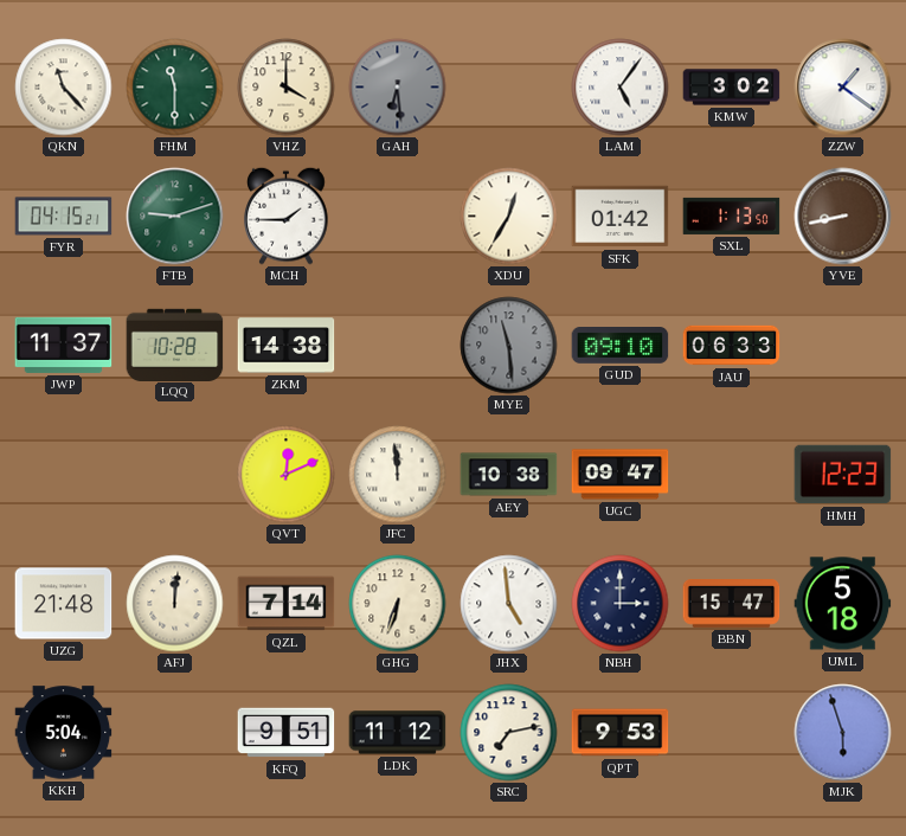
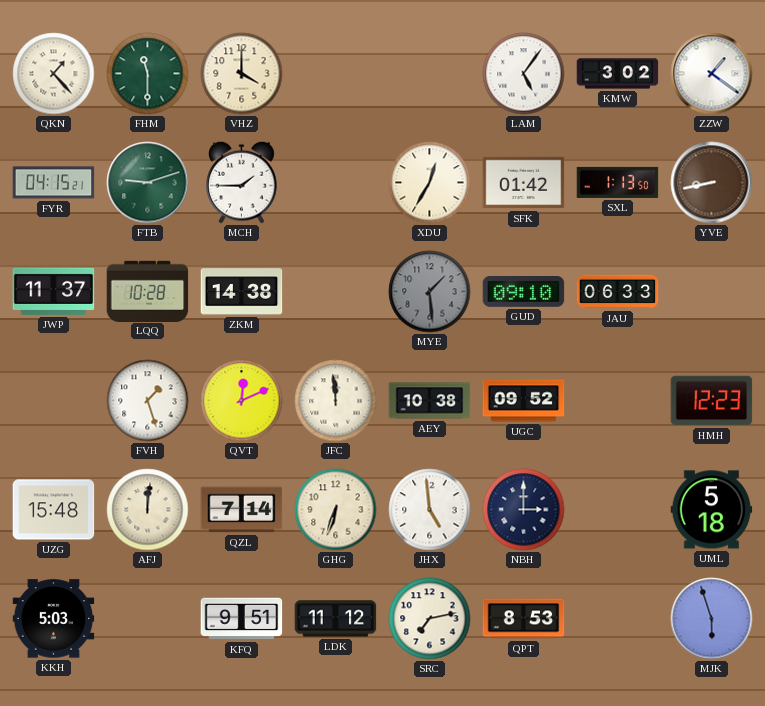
QKN: 11:23 -> 1:23
GAH: 6:29 -> none
MYE: 11:29 -> 1:29
FVH: none -> 1:27
UGC: 09:47 -> 09:52
UZG: 21:48 -> 15:48
BBN: 15:47 -> none
KKH: 5:04 -> 5:03
QPT: 9:53 -> 8:53
